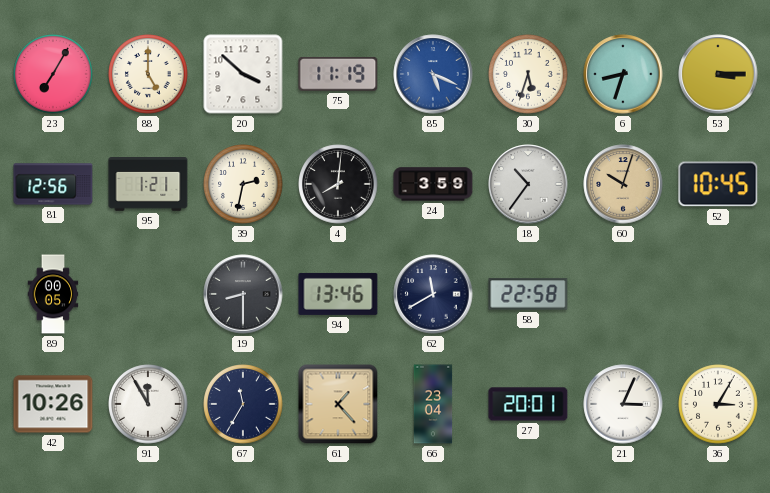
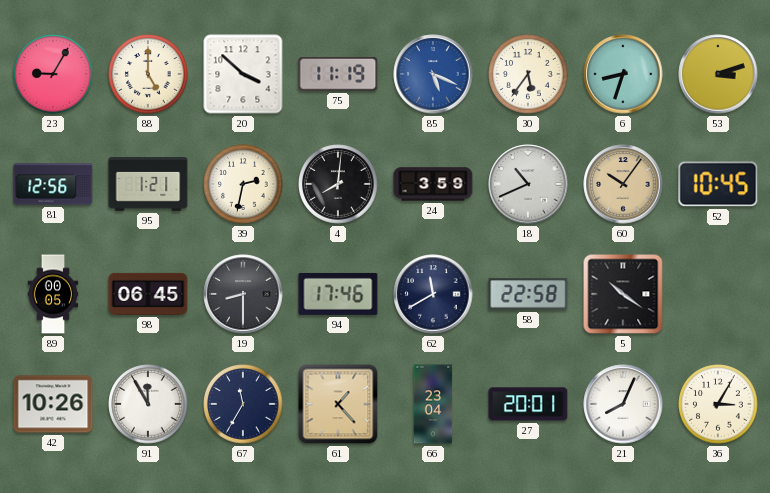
23: 7:05 -> 9:05
30: 5:33 -> 5:36
53: 3:15 -> 3:12
18: 10:36 -> 10:41
60: 10:03 -> 10:06
98: none -> 06:45
94: 13:46 -> 17:46
5: none -> 10:21
21: 3:04 -> 8:04
